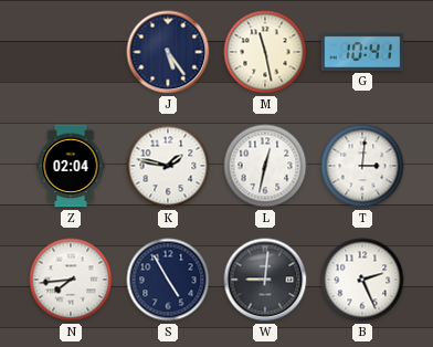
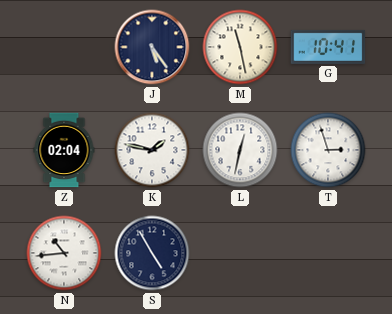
T: 3:01 -> 2:57
N: 7:44 -> 10:44
W: 9:01 -> none
B: 2:26 -> none
